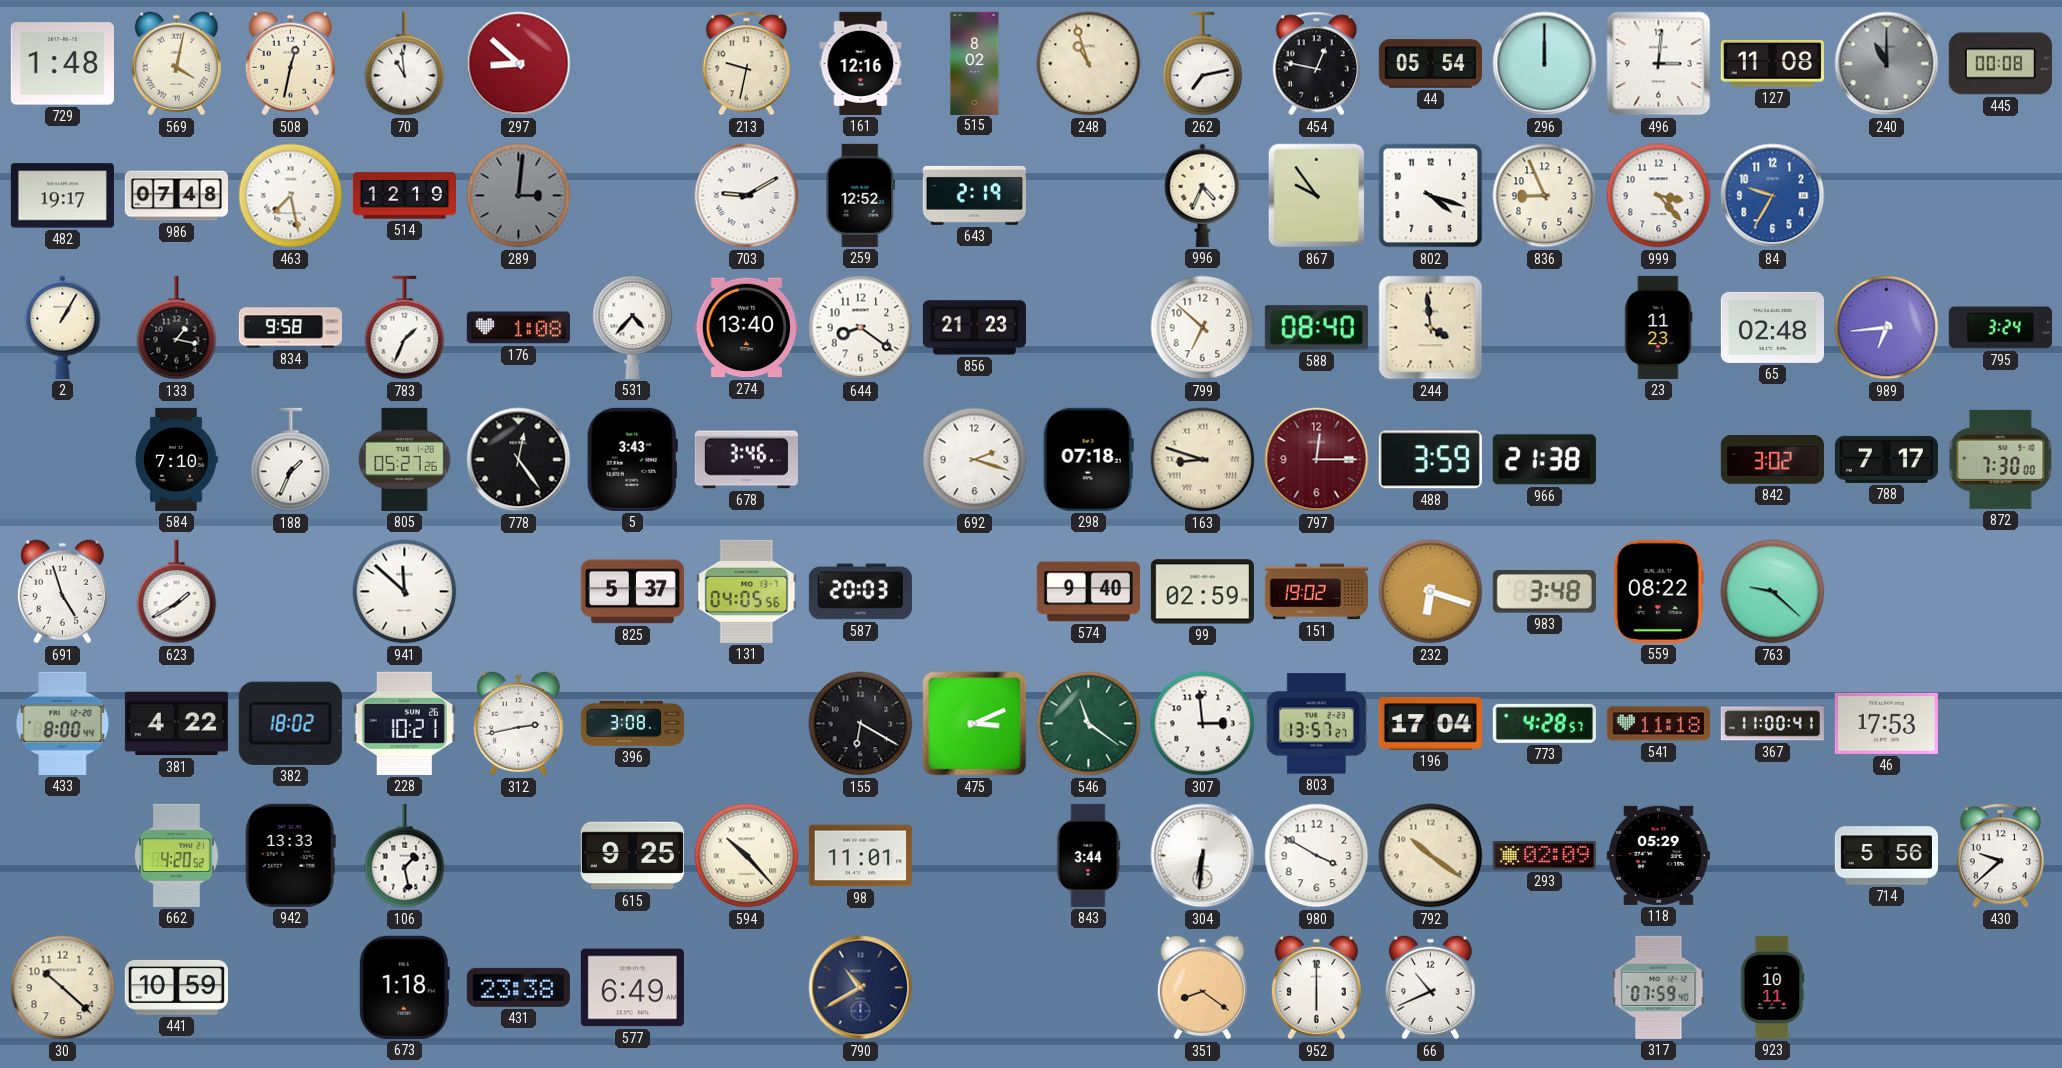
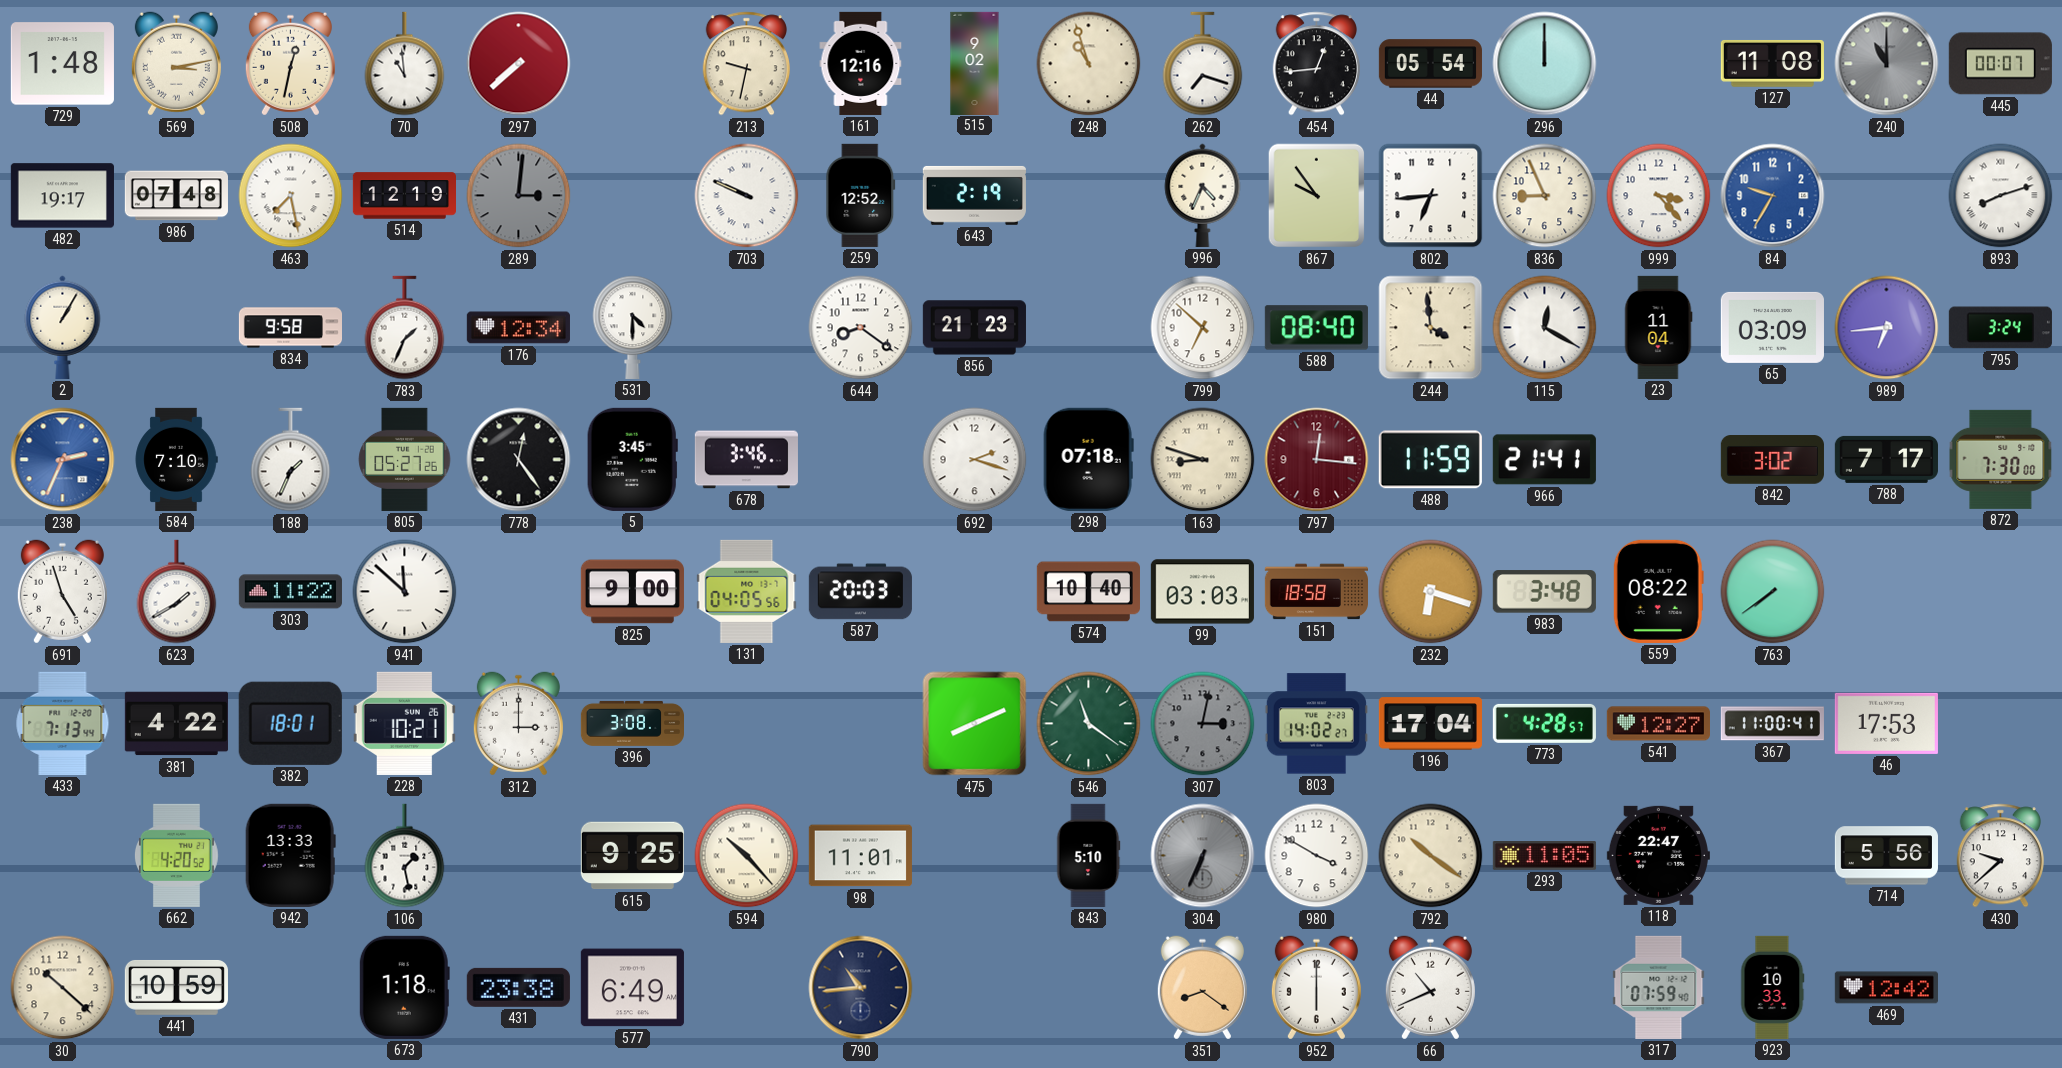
569: 4:02 -> 3:13
297: 8:52 -> 7:38
515: 8:02 -> 9:02
262: 7:13 -> 7:18
454: 12:47 -> 12:44
496: 3:01 -> none
445: 00:08 -> 00:07
703: 9:10 -> 9:49
802: 4:18 -> 6:44
893: none -> 8:12
133: 1:17 -> none
176: 1:08 -> 12:34
531: 4:37 -> 4:30
274: 13:40 -> none
115: none -> 12:20
23: 11:23 -> 11:04
65: 02:48 -> 03:09
238: none -> 2:34
5: 3:43 -> 3:45
797: 12:15 -> 12:16
488: 3:59 -> 11:59
966: 21:38 -> 21:41
303: none -> 11:22
825: 5:37 -> 9:00
574: 9:40 -> 10:40
99: 02:59 -> 03:03
151: 19:02 -> 18:58
763: 9:22 -> 7:39
433: 8:00 -> 7:13
382: 18:02 -> 18:01
312: 2:43 -> 3:00
155: 6:20 -> none
475: 3:11 -> 8:11
307: 2:59 -> 3:02
307 dial: white -> grey
803: 13:57 -> 14:02
541: 11:18 -> 12:27
843: 3:44 -> 5:10
304: 6:31 -> 6:34
304 dial: white -> grey
293: 02:09 -> 11:05
118: 05:29 -> 22:47
790: 10:40 -> 10:44
923: 10:11 -> 10:33
469: none -> 12:42
